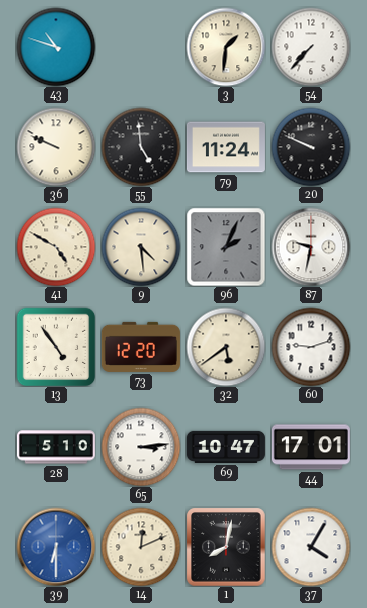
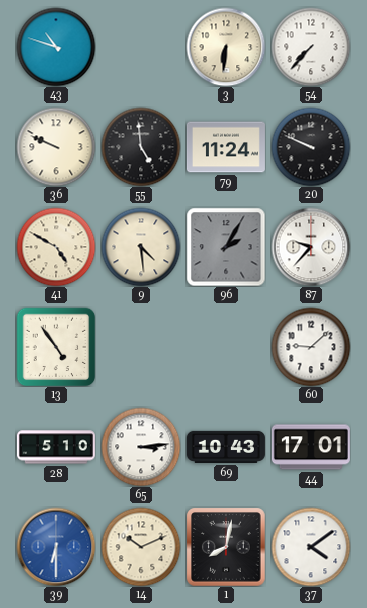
3: 1:31 -> 6:31
96: 2:04 -> 2:05
87: 9:32 -> 9:37
73: 12:20 -> none
32: 5:39 -> none
60: 9:12 -> 9:08
69: 10:47 -> 10:43
14: 12:11 -> 10:11
37: 4:05 -> 4:09
